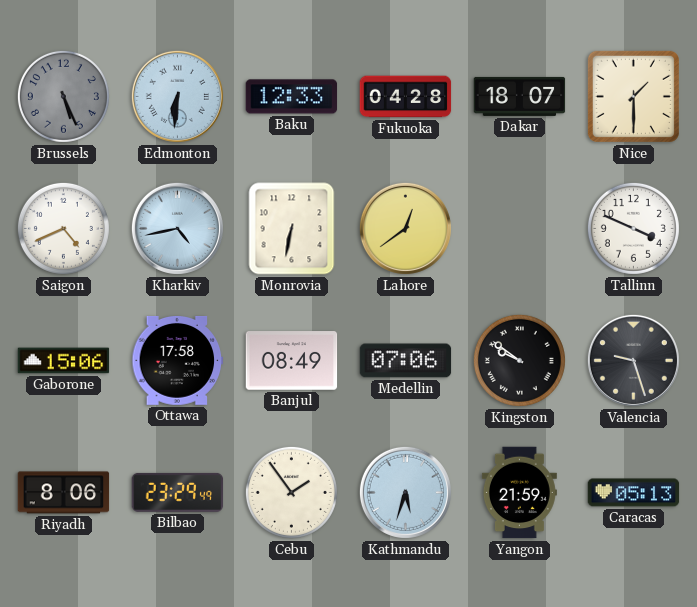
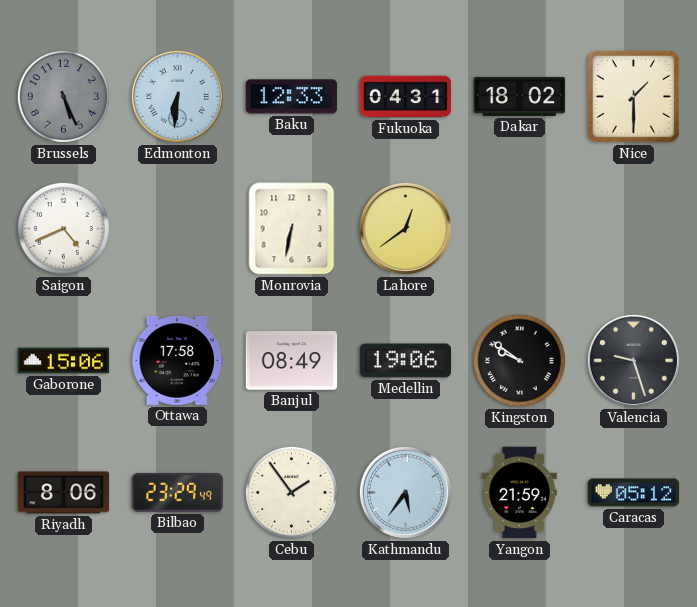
Fukuoka: 04:28 -> 04:31
Dakar: 18:07 -> 18:02
Kharkiv: 4:43 -> none
Tallinn: 3:49 -> none
Medellin: 07:06 -> 19:06
Kathmandu: 5:33 -> 5:36
Caracas: 05:13 -> 05:12
